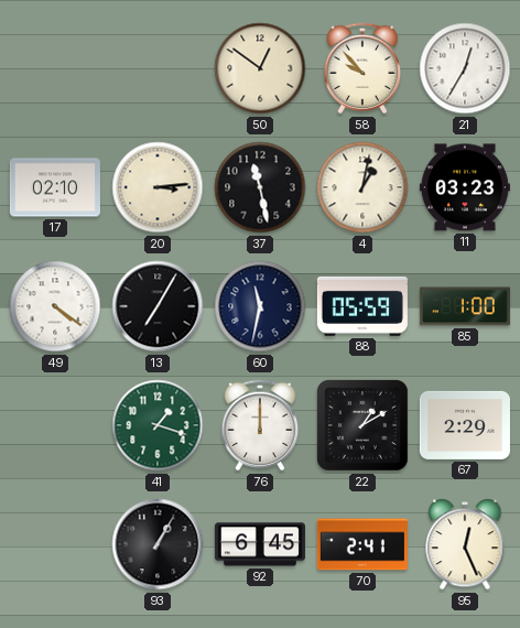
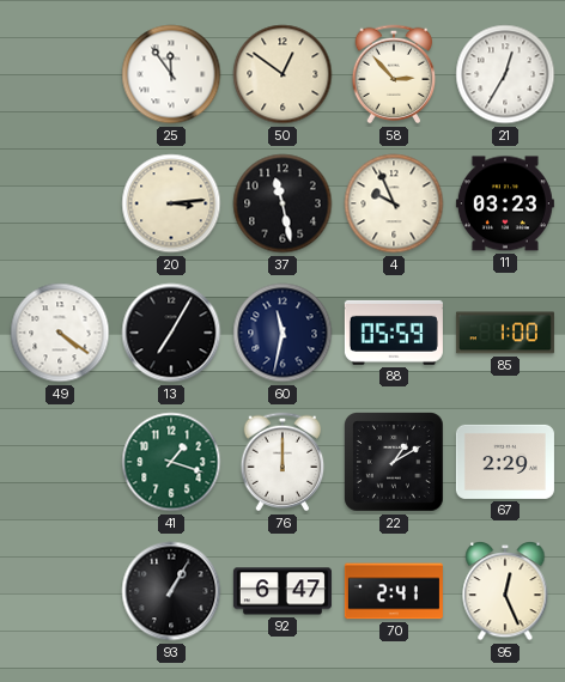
25: none -> 11:54
58: 9:53 -> 2:53
17: 02:10 -> none
4: 1:02 -> 9:56
92: 6:45 -> 6:47
